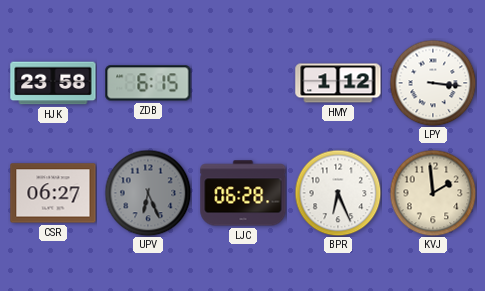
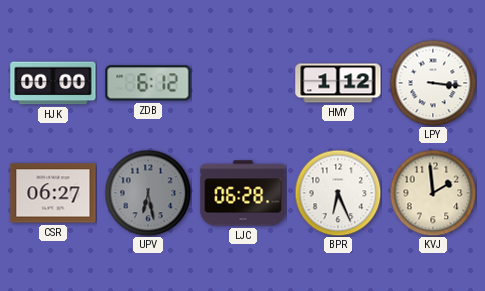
HJK: 23:58 -> 00:00
ZDB: 6:15 -> 6:12
UPV: 6:26 -> 6:28
